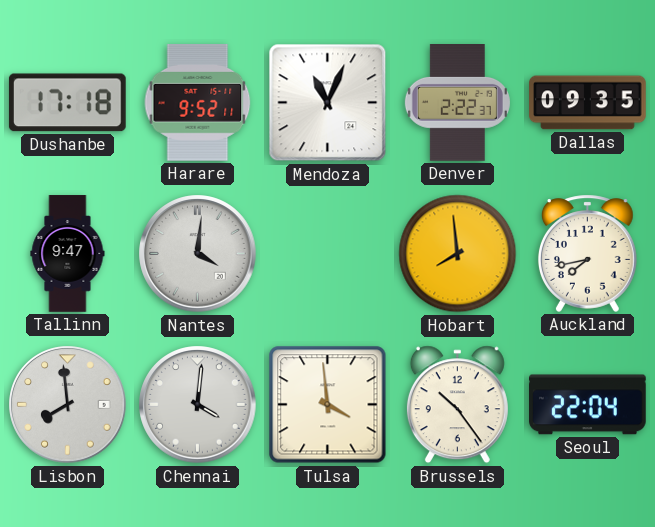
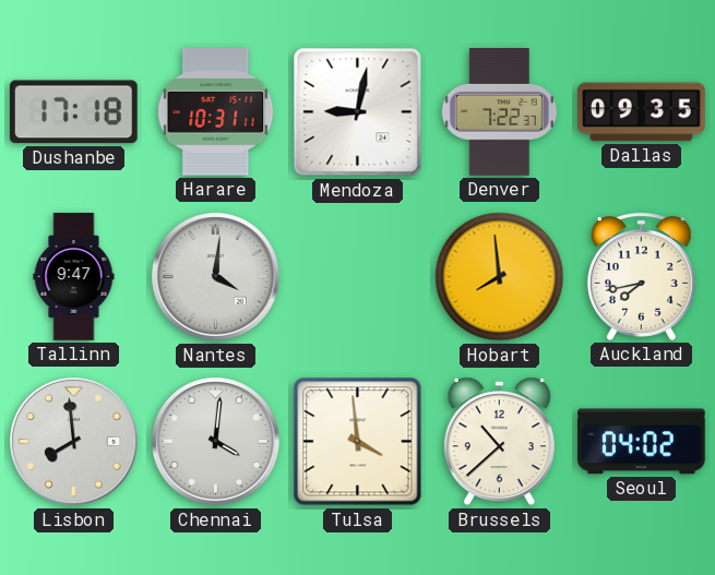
Harare: 9:52 -> 10:31
Mendoza: 11:04 -> 9:02
Denver: 2:22 -> 7:22
Brussels: 10:24 -> 10:38
Seoul: 22:04 -> 04:02
